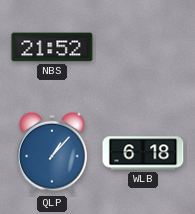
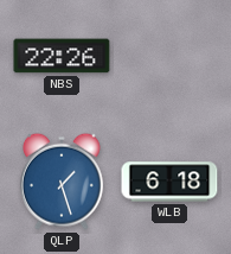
NBS: 21:52 -> 22:26
QLP: 1:07 -> 1:27
